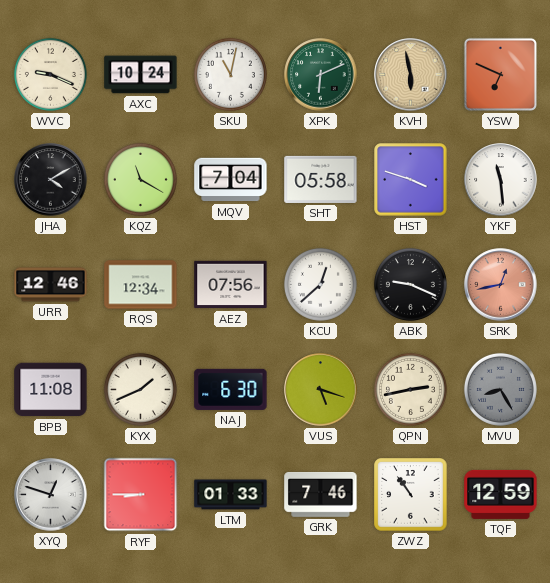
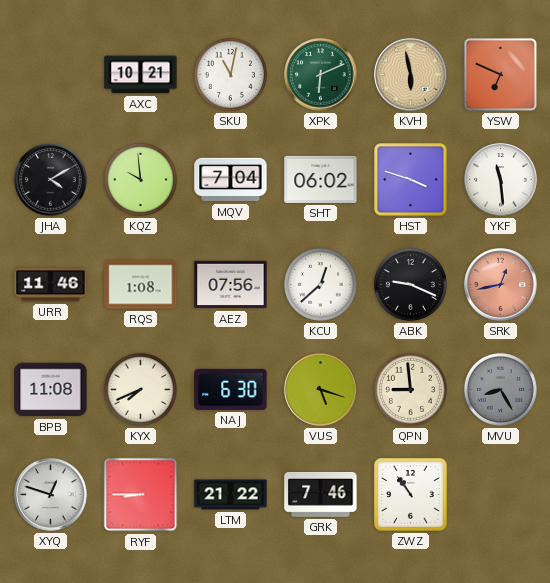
WVC: 9:19 -> none
AXC: 10:24 -> 10:21
KQZ: 11:20 -> 9:59
SHT: 05:58 -> 06:02
URR: 12:46 -> 11:46
RQS: 12:34 -> 1:08
KYX: 1:41 -> 7:41
QPN: 2:43 -> 8:59
LTM: 01:33 -> 21:22
TQF: 12:59 -> none
